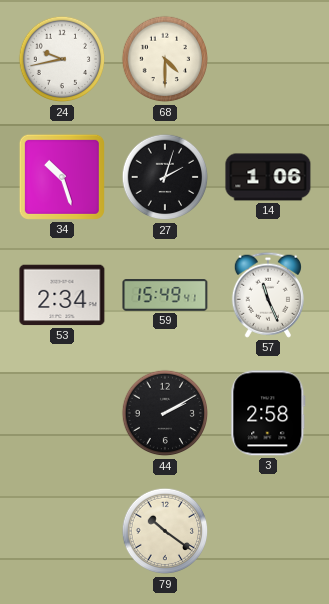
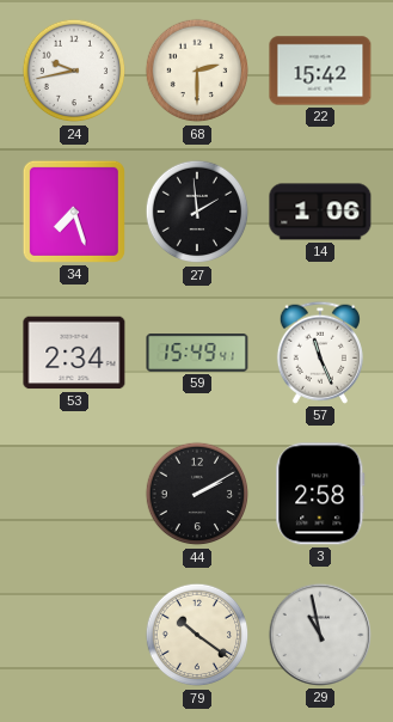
68: 4:30 -> 2:30
22: none -> 15:42
34: 10:27 -> 7:27
27: 2:03 -> 1:59
29: none -> 10:58
